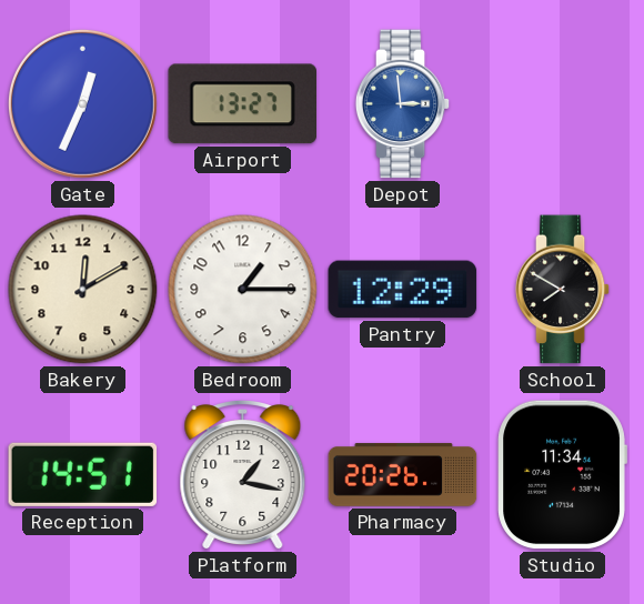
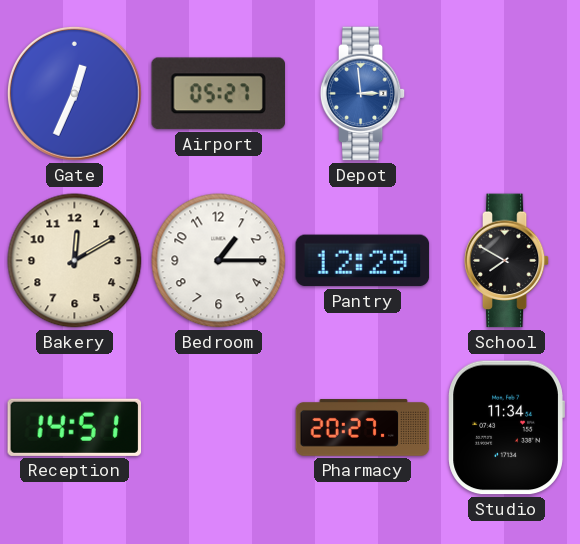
Airport: 13:27 -> 05:27
Platform: 1:17 -> none
Pharmacy: 20:26 -> 20:27
